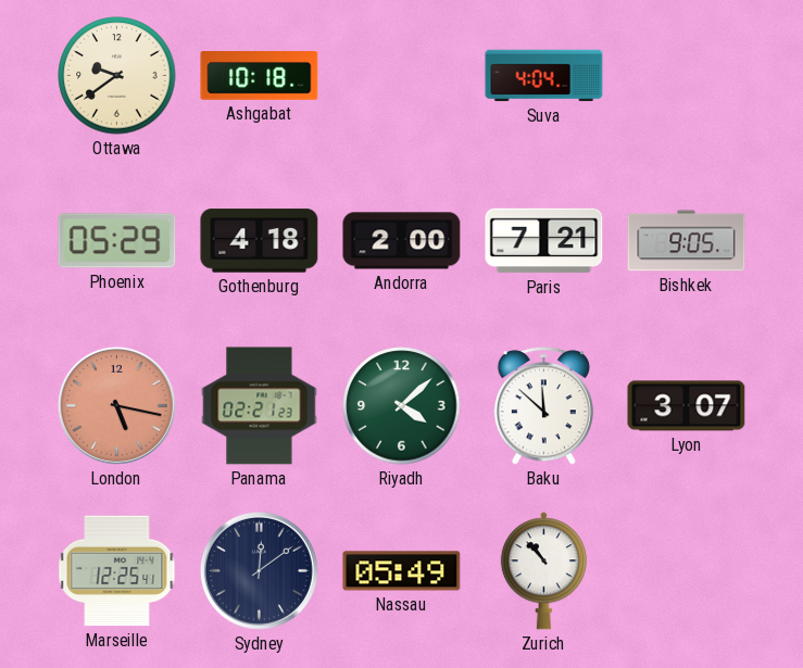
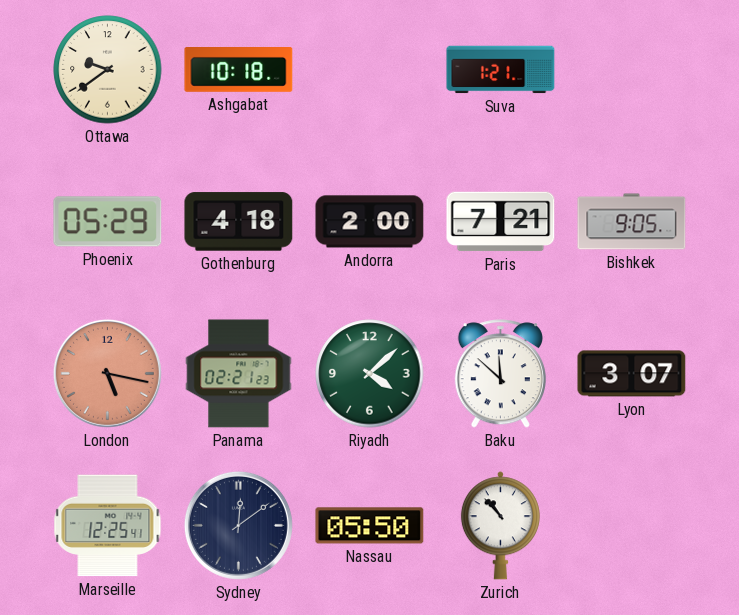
Suva: 4:04 -> 1:21
Nassau: 05:49 -> 05:50
